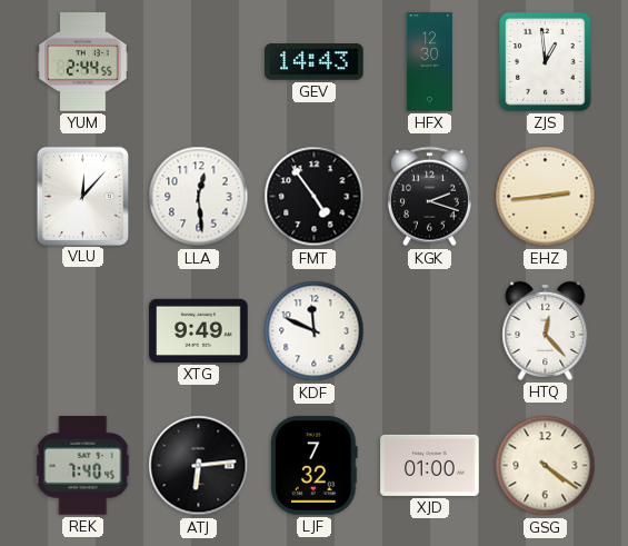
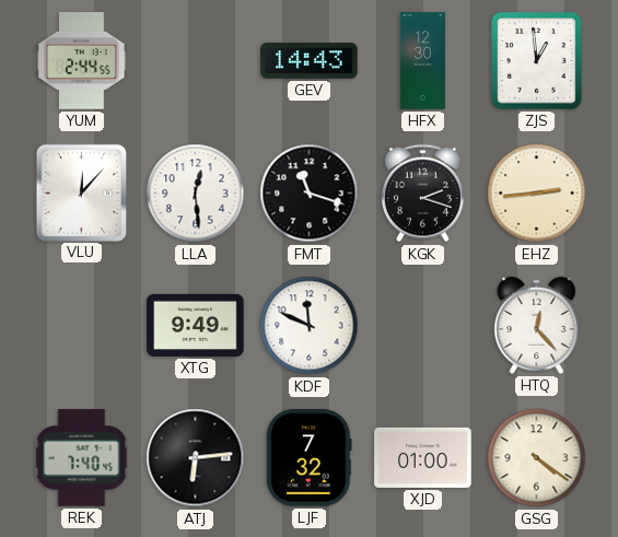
FMT: 4:54 -> 11:18
